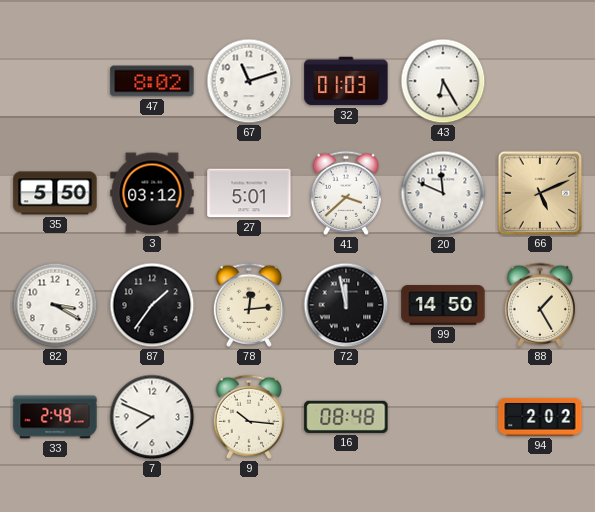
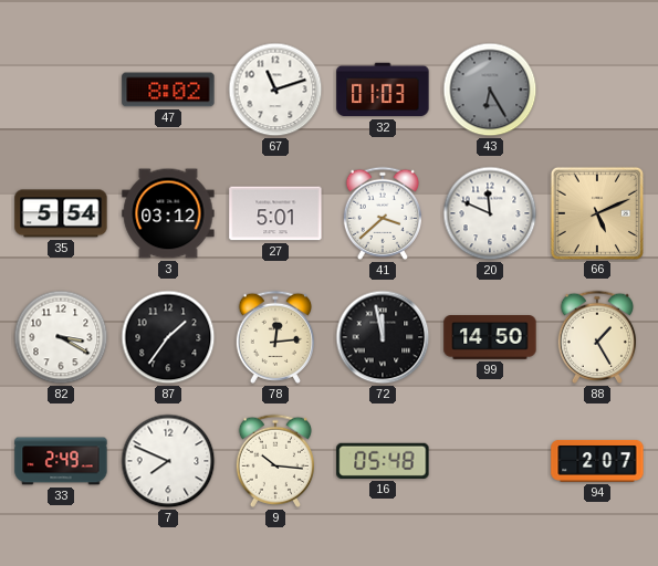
43 dial: white -> grey
35: 5:50 -> 5:54
16: 08:48 -> 05:48
94: 2:02 -> 2:07
